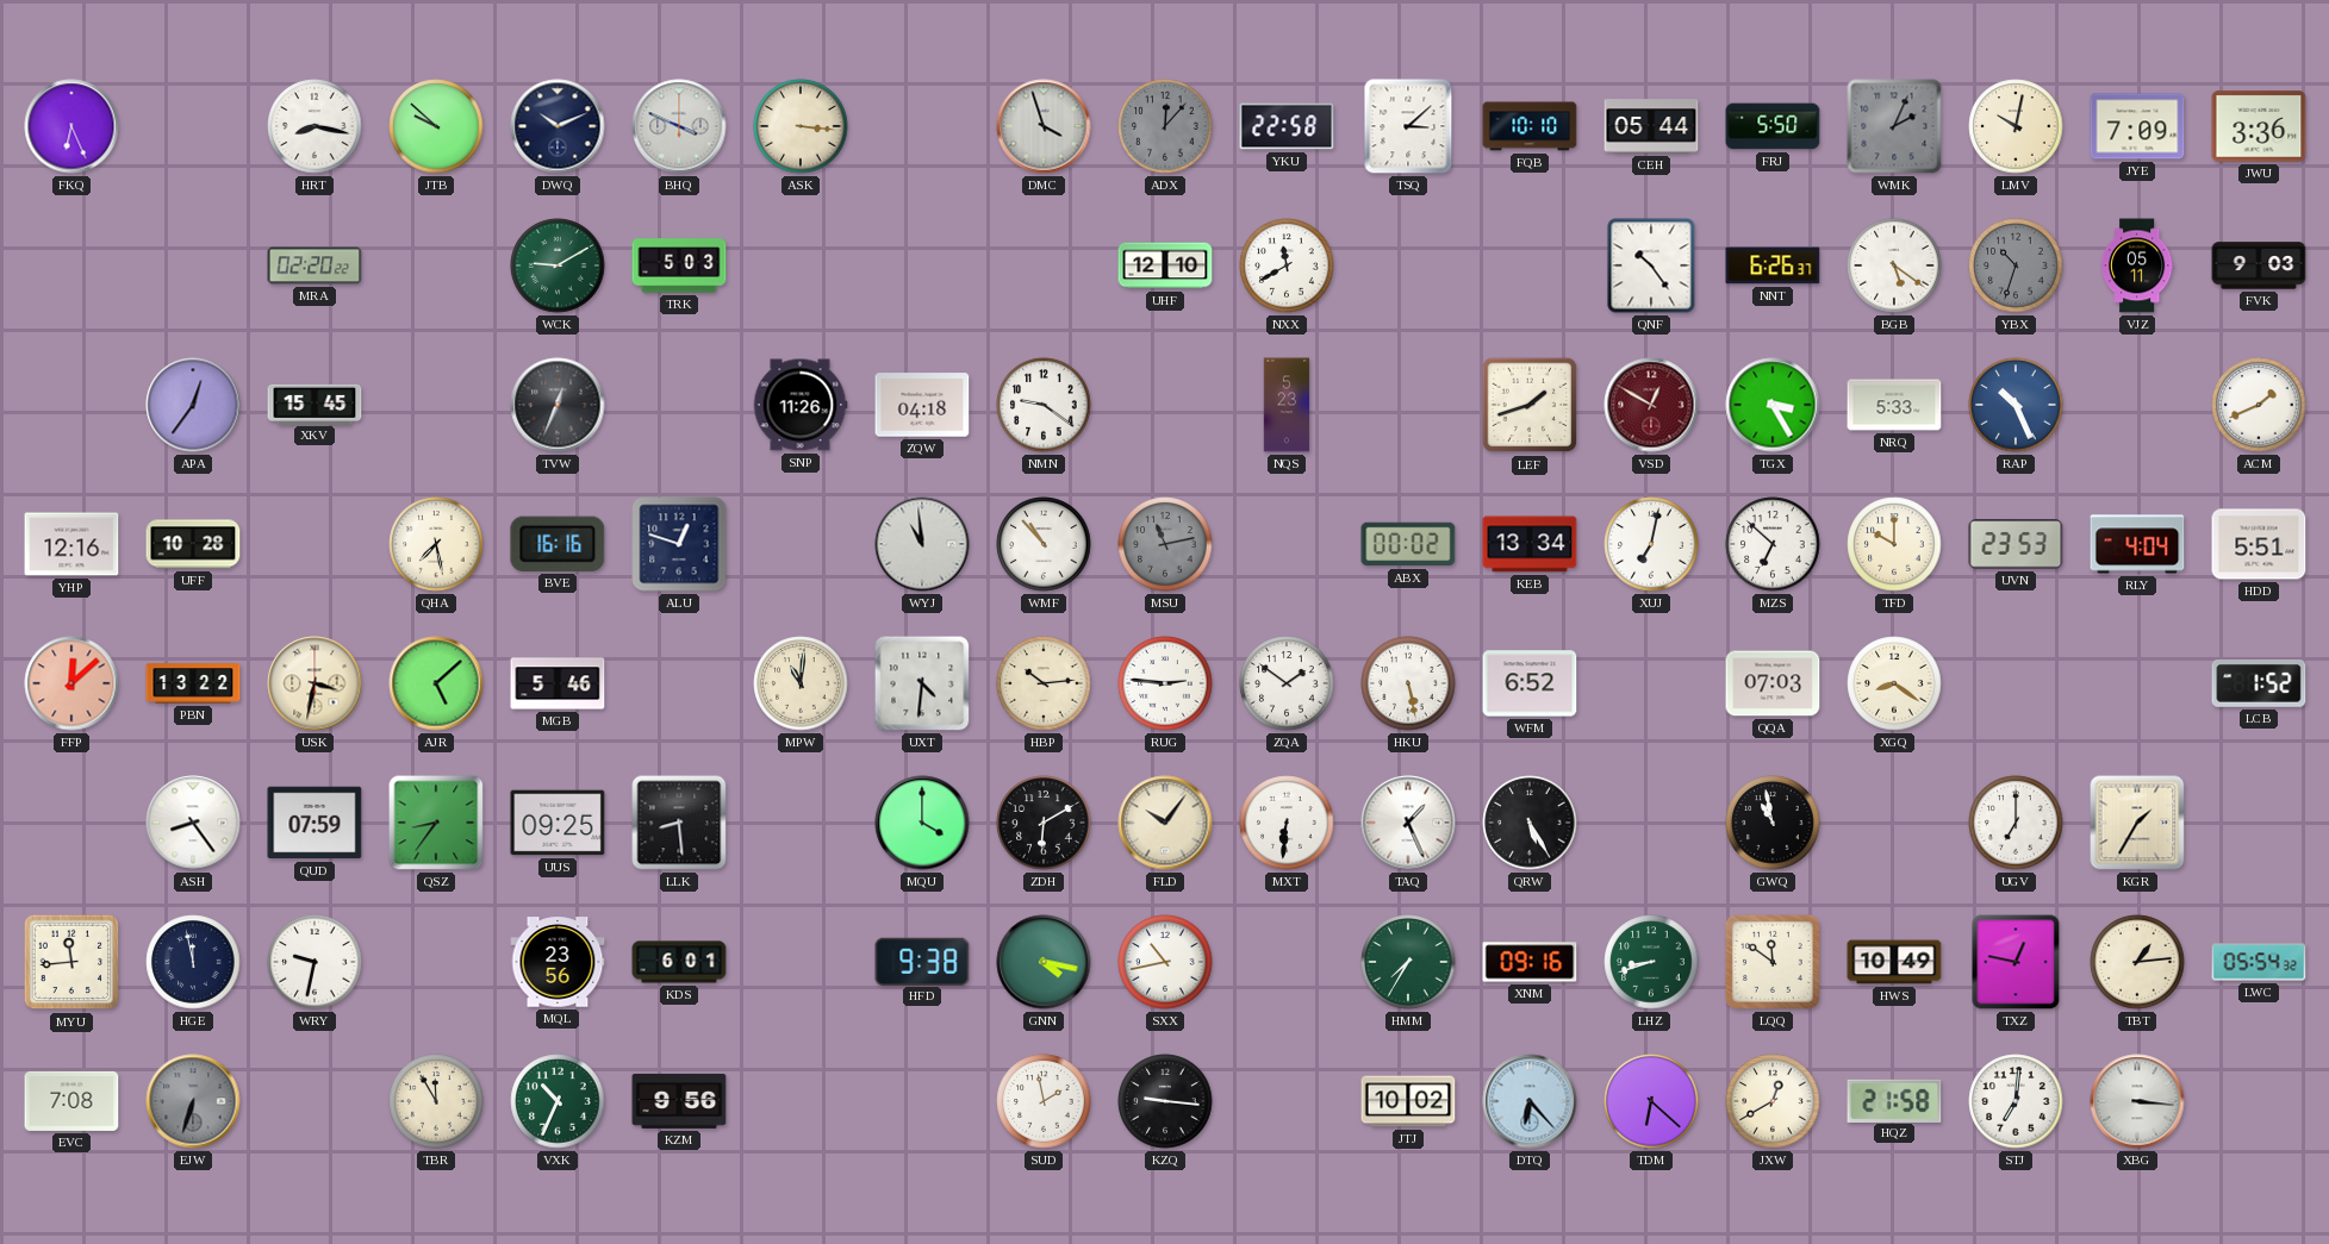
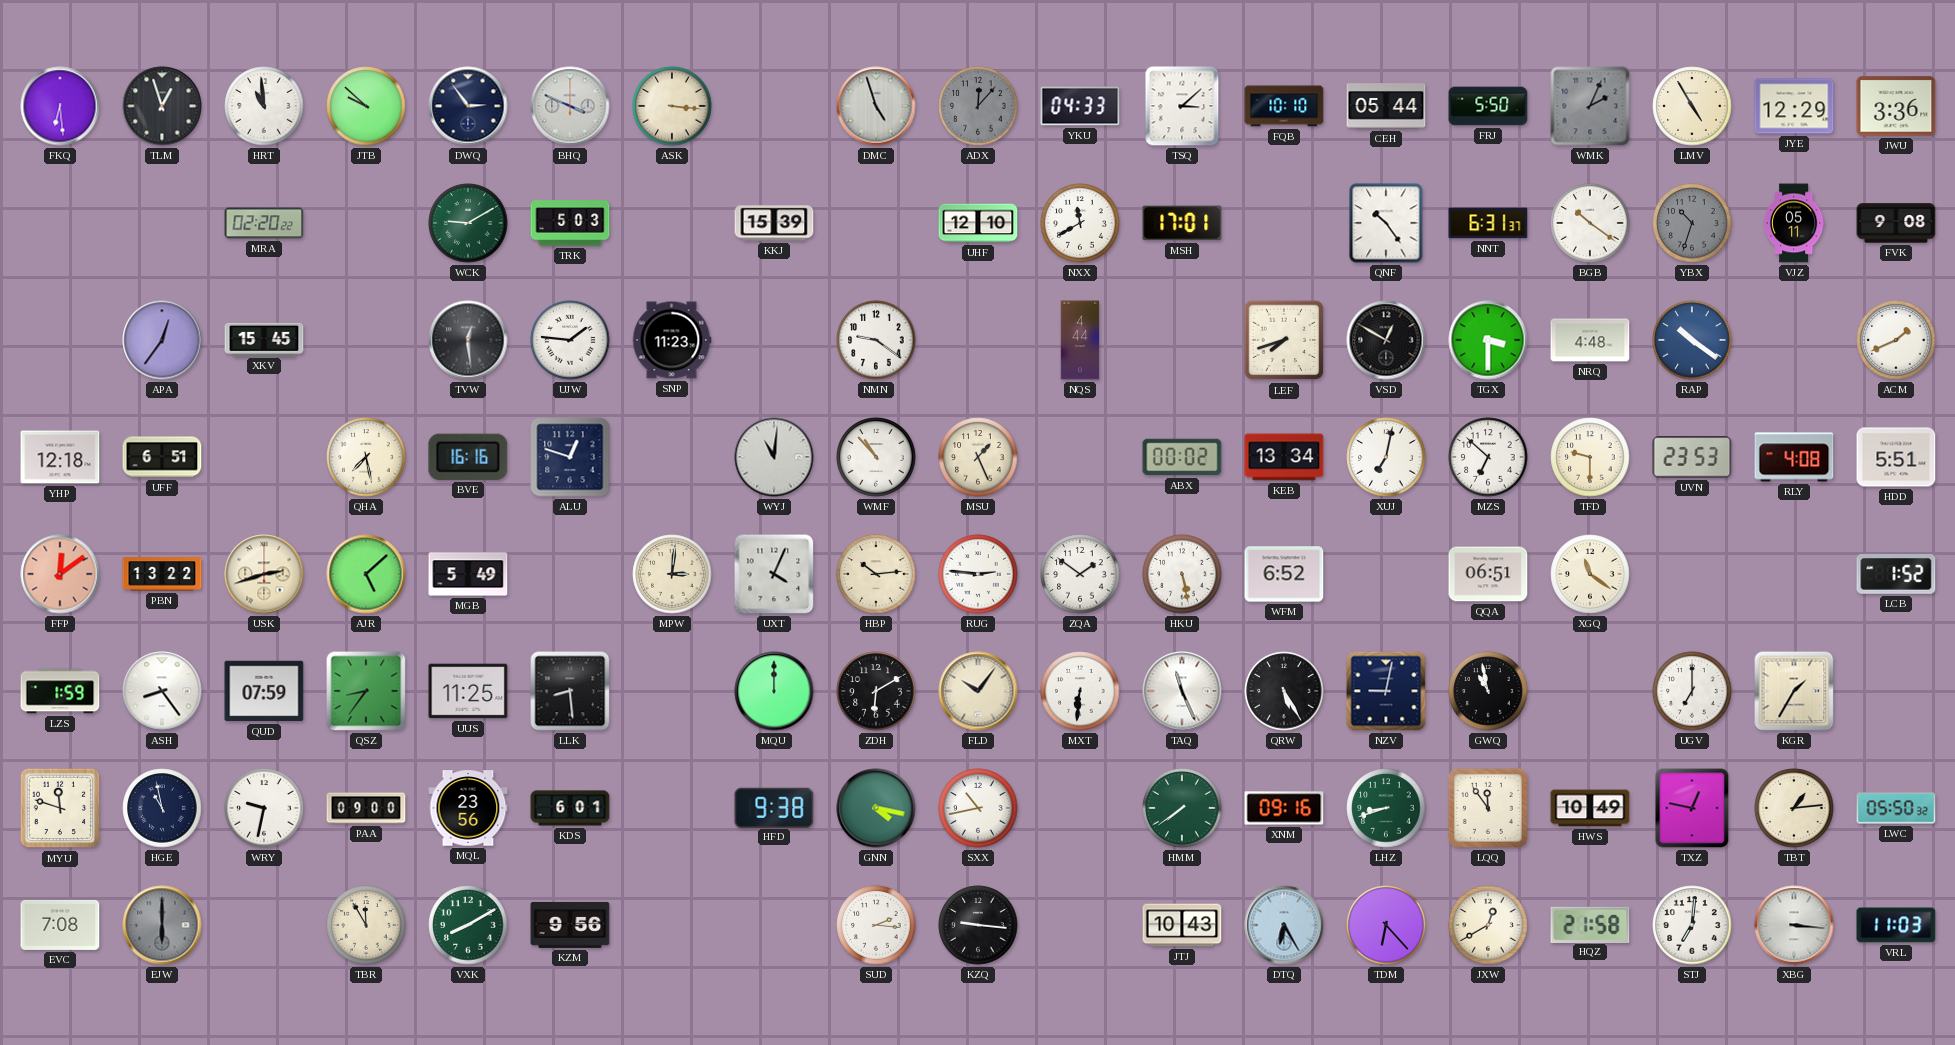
FKQ: 6:26 -> 6:29
TLM: none -> 12:57
HRT: 8:17 -> 10:59
DWQ: 10:11 -> 2:54
DMC: 3:57 -> 4:57
YKU: 22:58 -> 04:33
LMV: 10:02 -> 4:55
JYE: 7:09 -> 12:29
KKJ: none -> 15:39
MSH: none -> 17:01
NNT: 6:26 -> 6:31
BGB: 5:21 -> 10:21
FVK: 9:03 -> 9:08
TVW: 12:34 -> 12:29
UJW: none -> 1:46
SNP: 11:26 -> 11:23
ZQW: 04:18 -> none
NQS: 5:23 -> 4:44
LEF: 1:42 -> 7:42
VSD dial: burgundy -> black
TGX: 3:25 -> 3:30
NRQ: 5:33 -> 4:48
RAP: 10:26 -> 10:21
YHP: 12:16 -> 12:18
UFF: 10:28 -> 6:51
WYJ: 10:59 -> 11:01
MSU: 11:13 -> 1:26
MSU dial: grey -> cream
TFD: 10:00 -> 9:30
RLY: 4:04 -> 4:08
FFP: 12:08 -> 12:09
USK: 3:32 -> 2:42
MGB: 5:46 -> 5:49
MPW: 11:01 -> 3:01
UXT: 4:31 -> 4:04
QQA: 07:03 -> 06:51
XGQ: 8:21 -> 11:21
LZS: none -> 1:59
UUS: 09:25 -> 11:25
MQU: 4:00 -> 12:00
TAQ: 1:26 -> 11:26
NZV: none -> 9:02
MYU: 11:44 -> 11:48
HGE: 11:58 -> 10:58
PAA: none -> 09:00
HMM: 7:35 -> 7:39
LQQ: 11:51 -> 11:54
LWC: 05:54 -> 05:50
EJW: 6:33 -> 6:00
VXK: 10:34 -> 8:10
SUD: 1:58 -> 2:16
JTJ: 10:02 -> 10:43
DTQ: 6:23 -> 6:25
TDM: 6:22 -> 6:23
VRL: none -> 11:03
